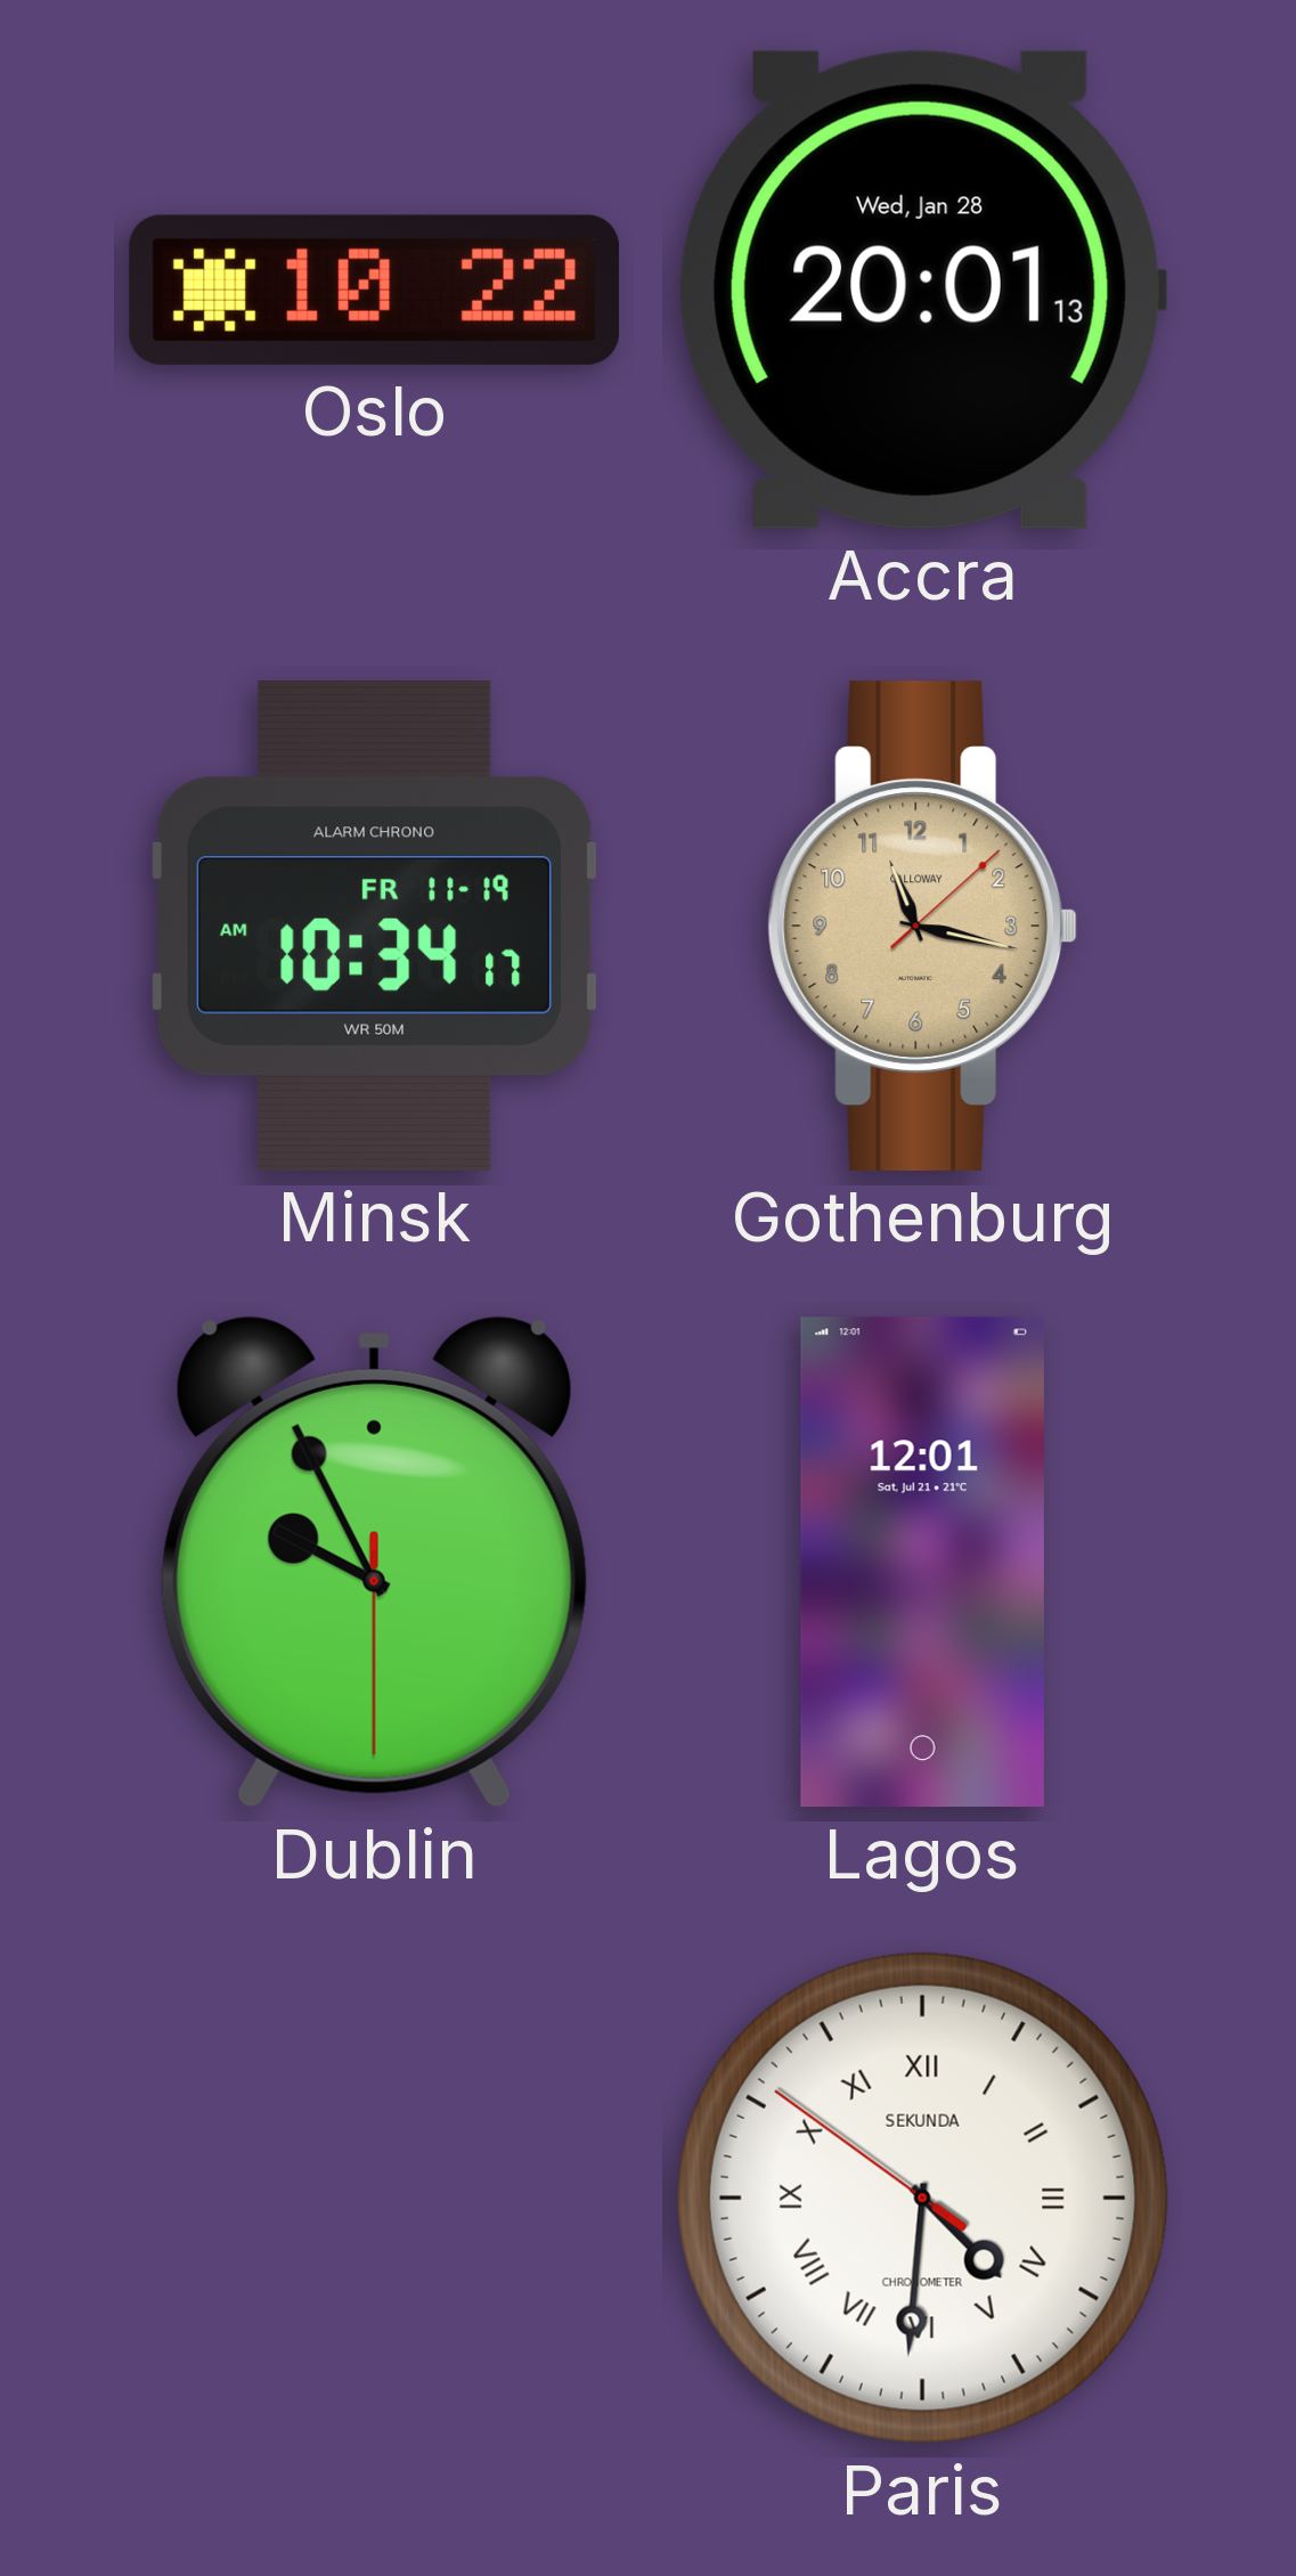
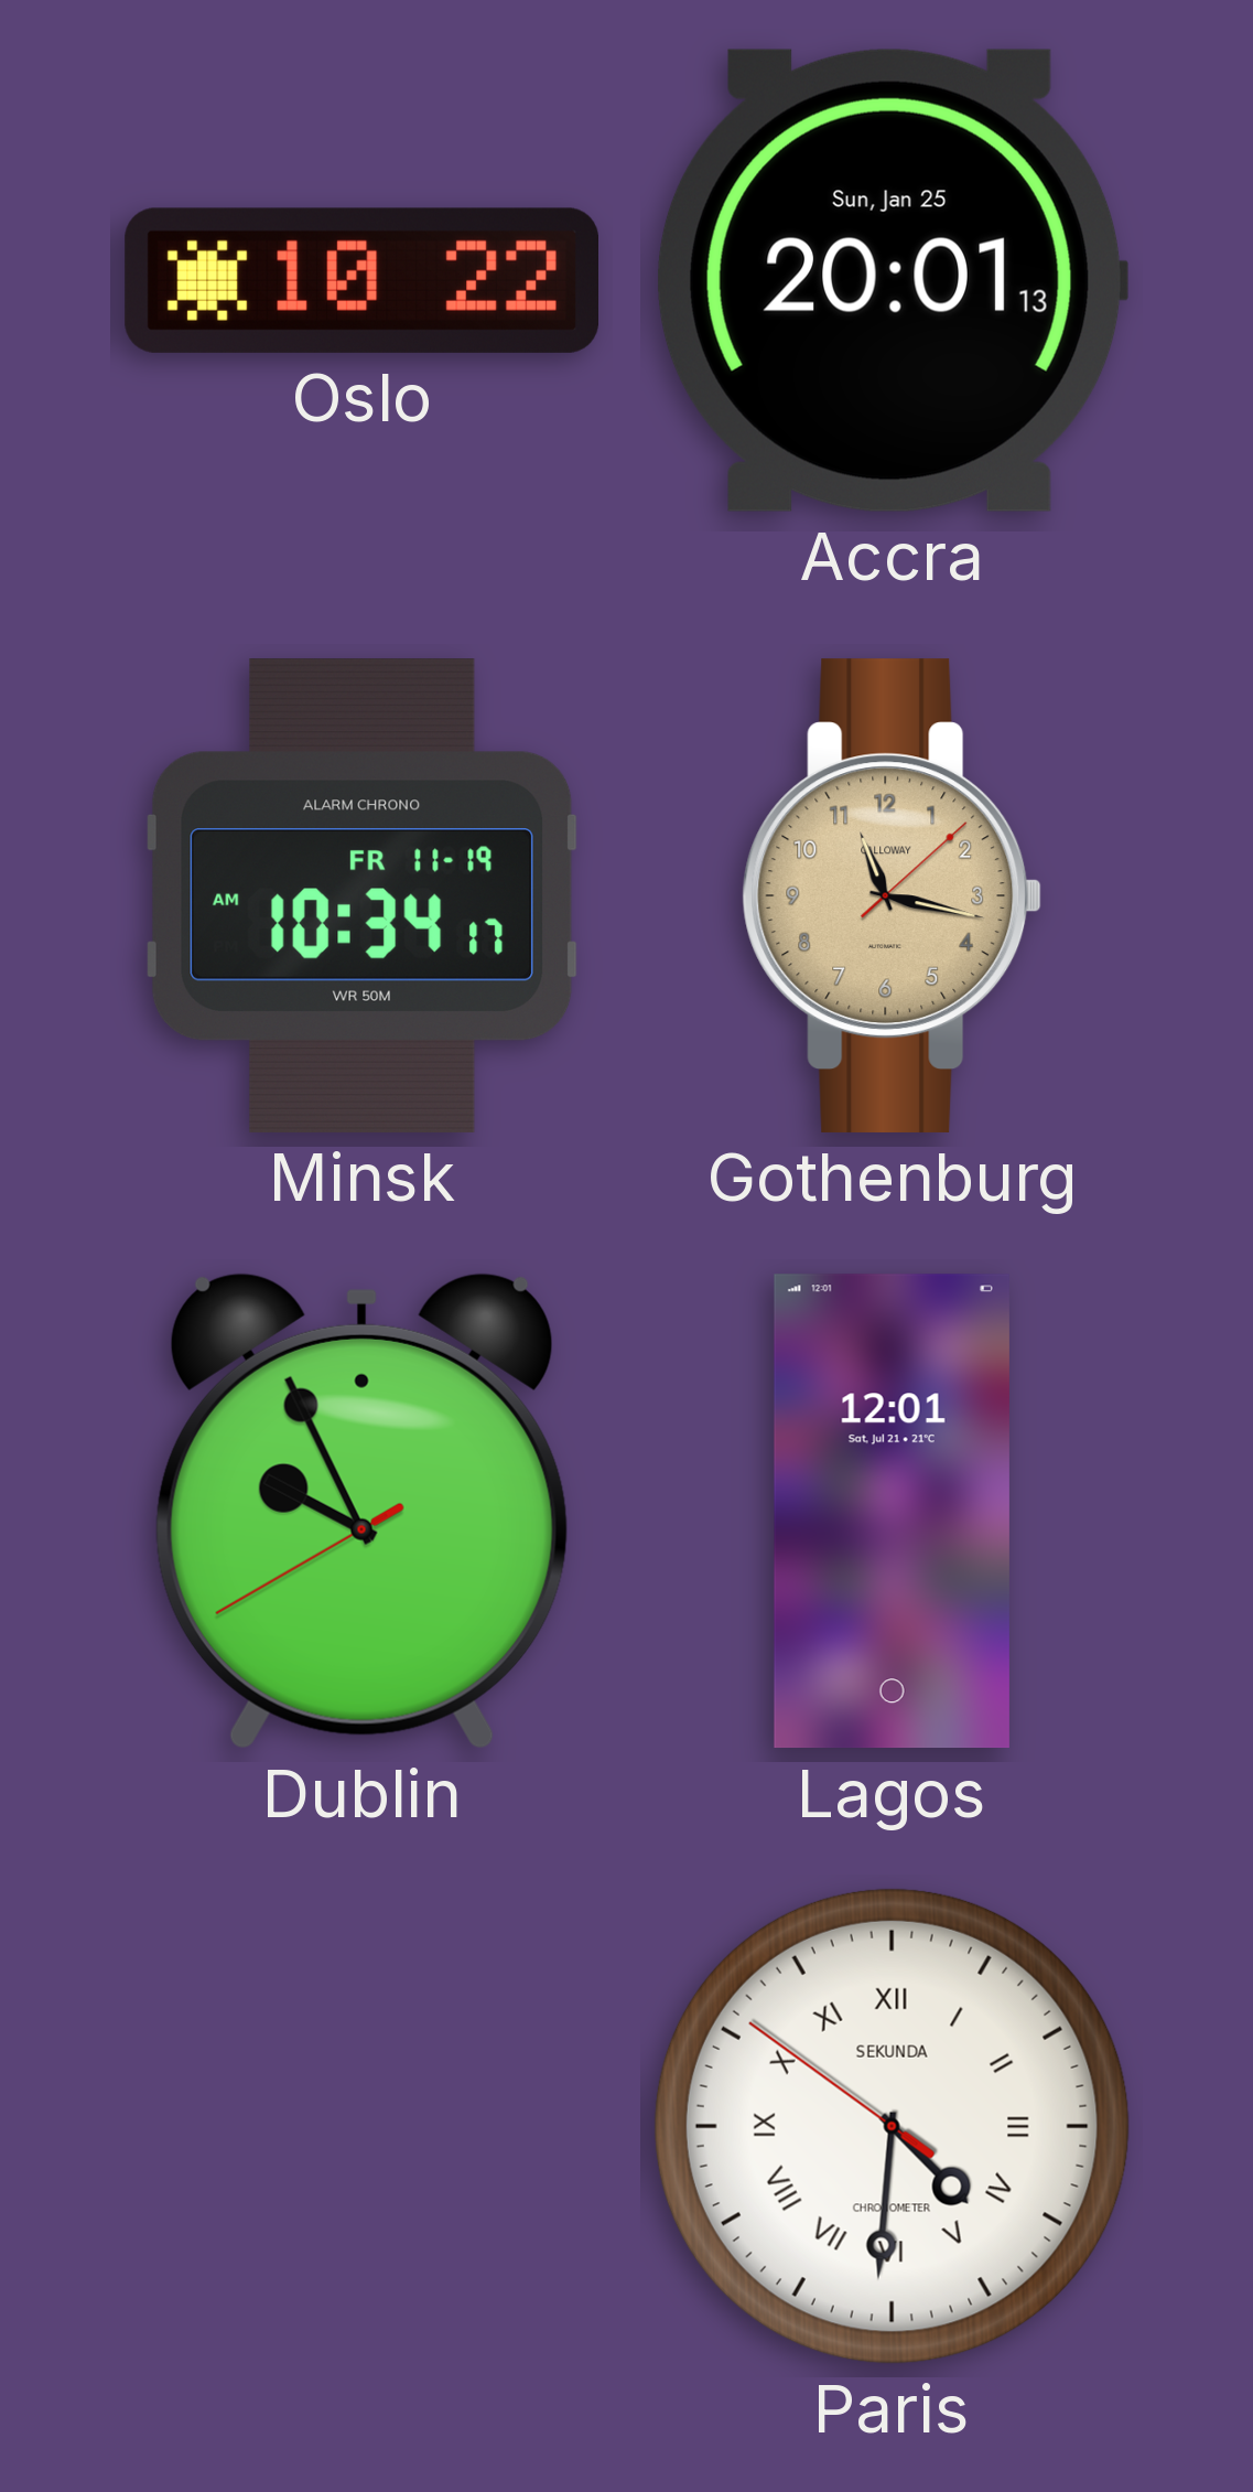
Accra date: Wed, Jan 28 -> Sun, Jan 25
Dublin: 9:55:30 -> 9:55:40
